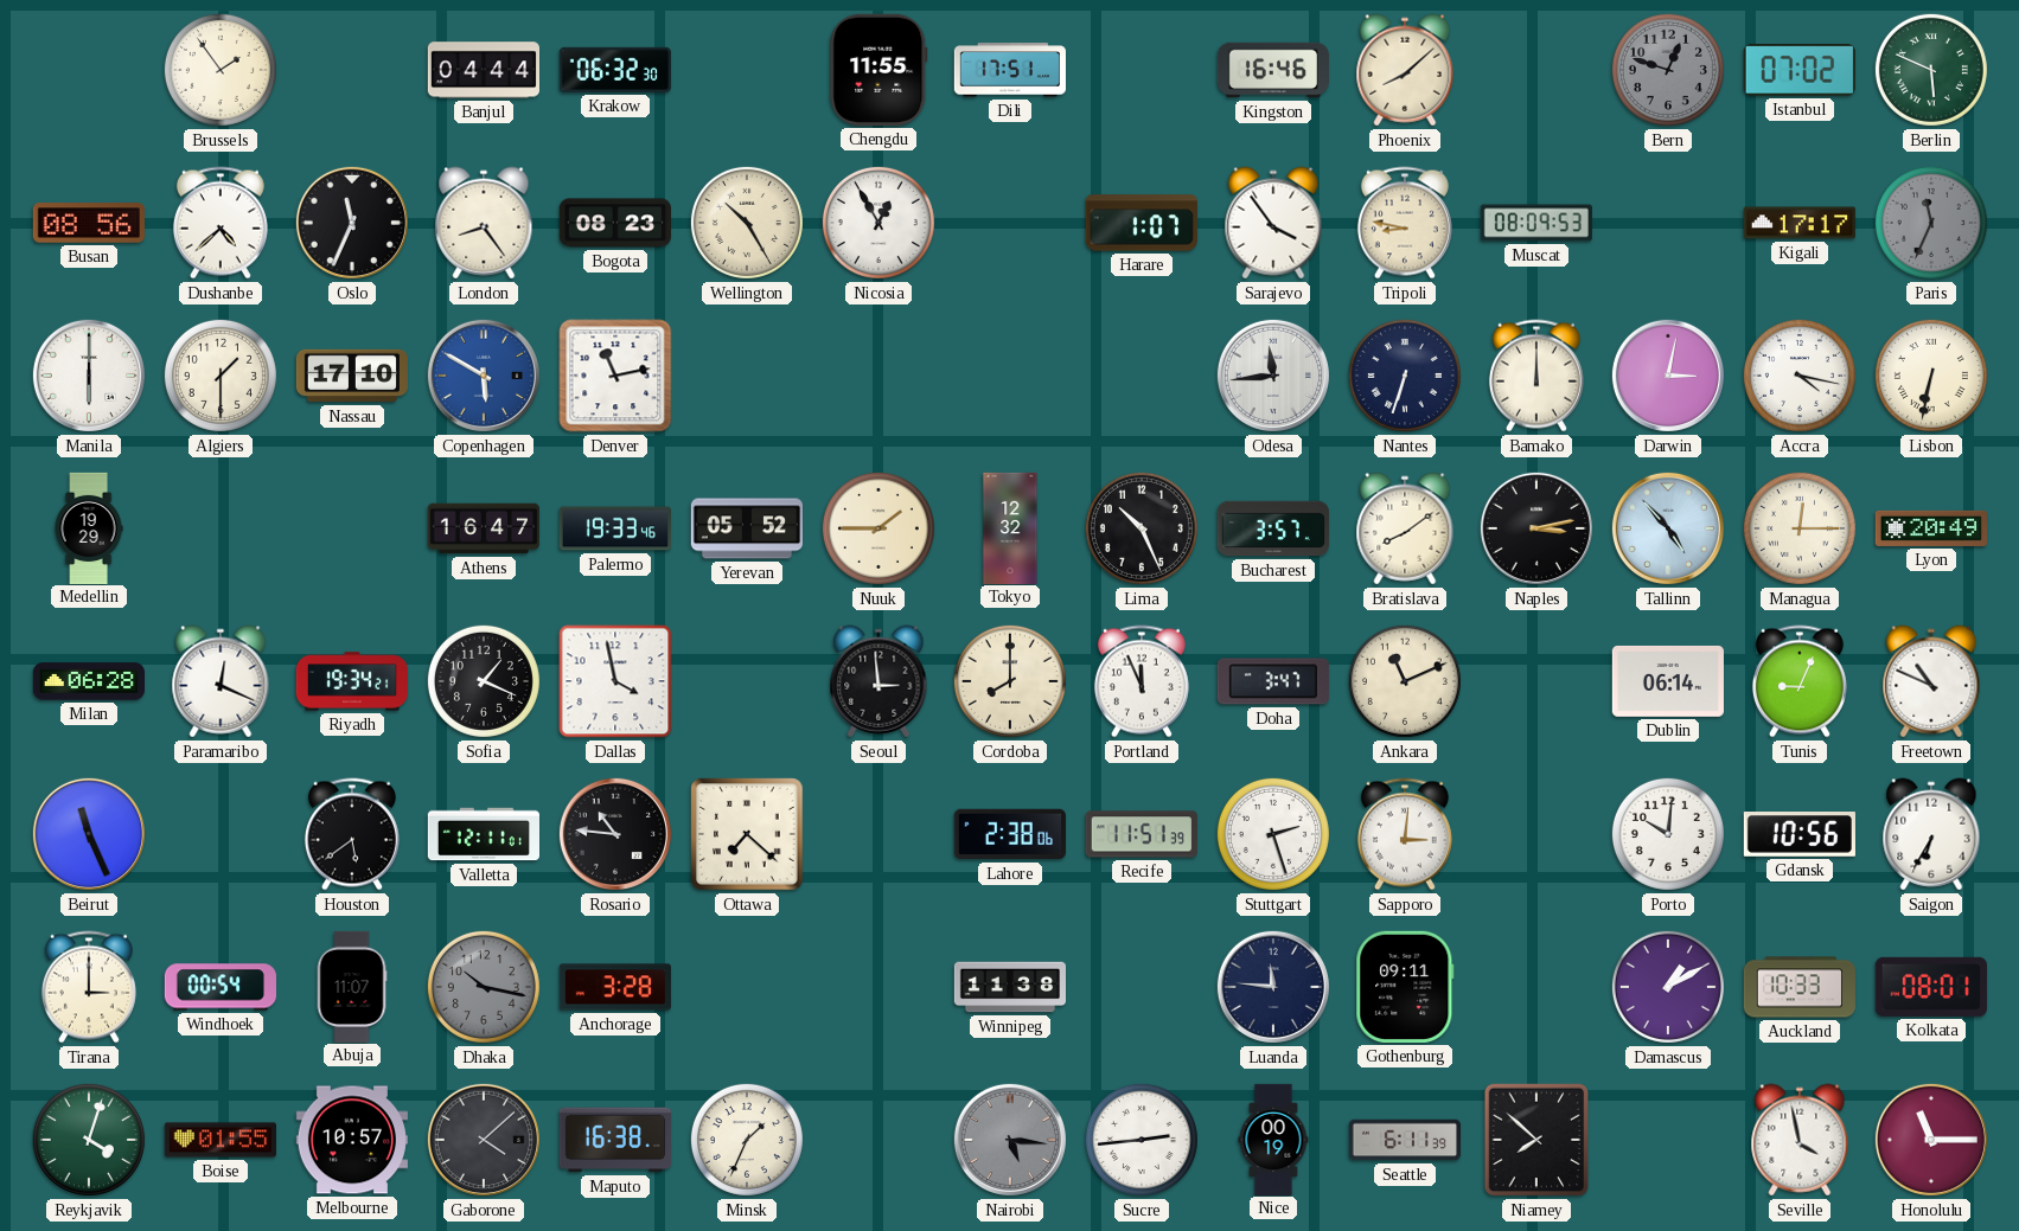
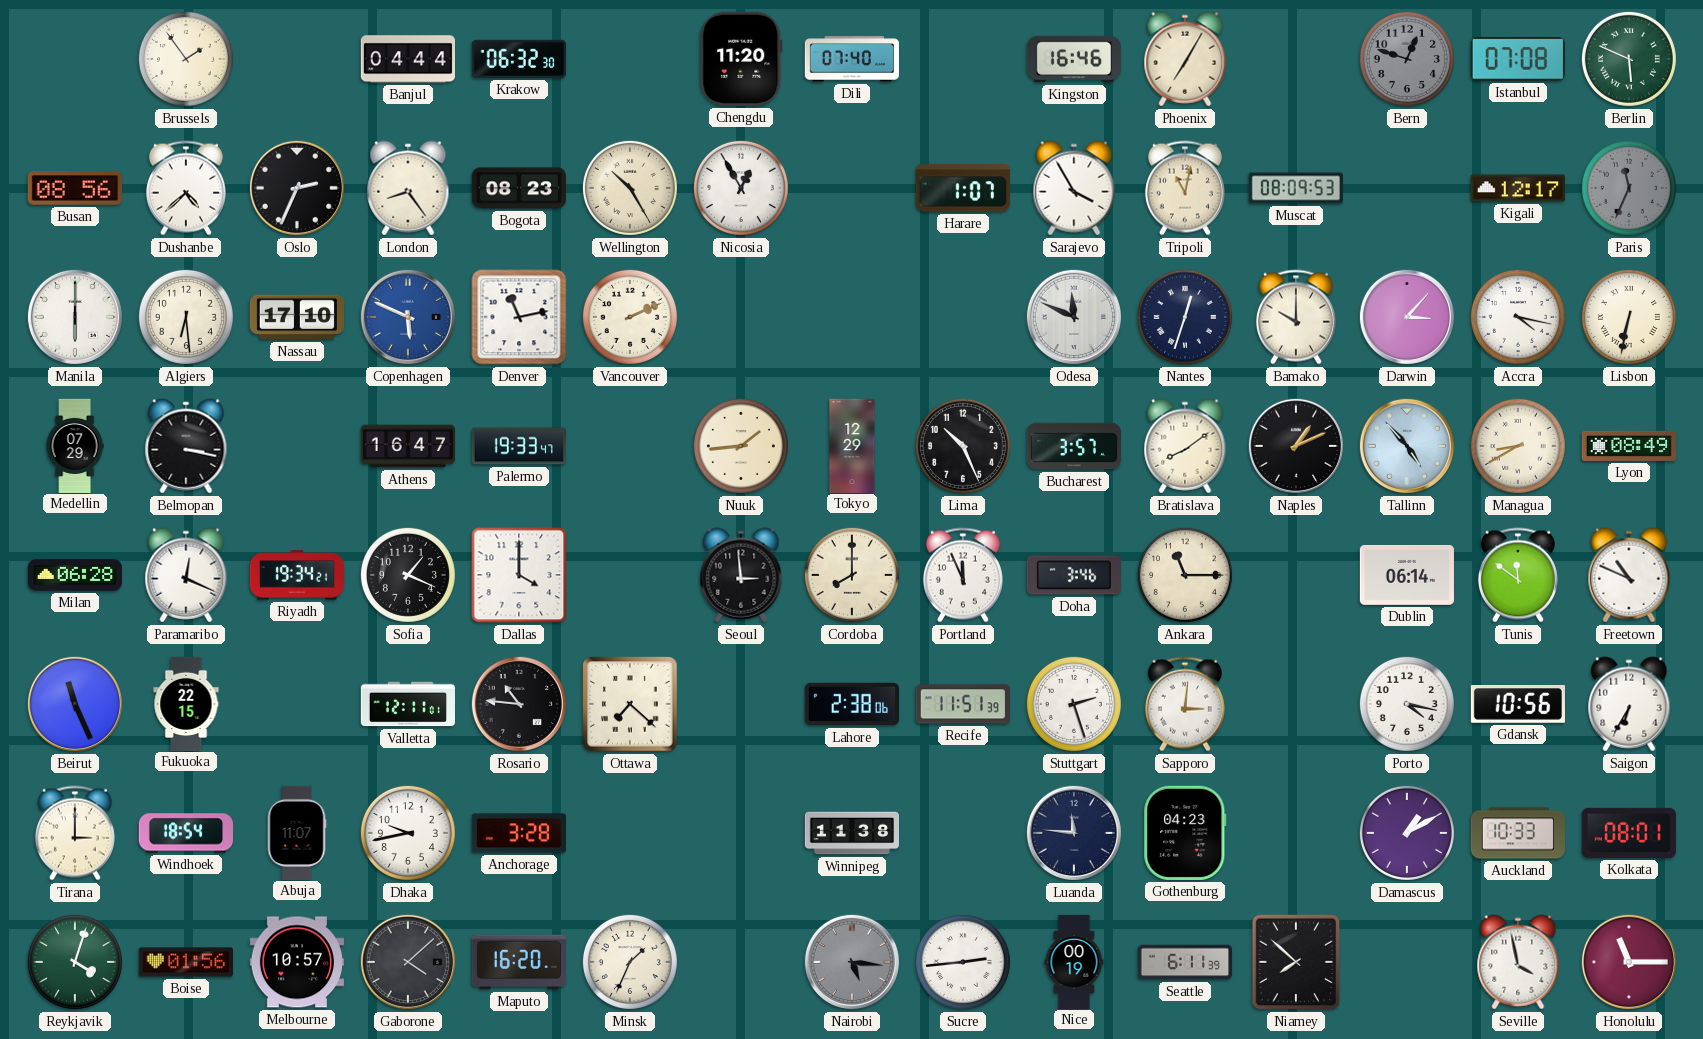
Chengdu: 11:55 -> 11:20
Dili: 17:51 -> 07:40
Phoenix: 8:08 -> 7:05
Istanbul: 07:02 -> 07:08
Oslo: 11:34 -> 2:34
Sarajevo: 3:54 -> 3:55
Tripoli: 8:47 -> 11:02
Kigali: 17:17 -> 12:17
Algiers: 1:30 -> 6:29
Copenhagen: 5:50 -> 5:49
Vancouver: none -> 2:11
Odesa: 11:44 -> 11:49
Nantes: 6:33 -> 12:33
Bamako: 12:00 -> 10:00
Darwin: 3:02 -> 3:07
Medellin: 19:29 -> 07:29
Belmopan: none -> 3:17
Palermo: 19:33:46 -> 19:33:47
Yerevan: 05:52 -> none
Nuuk: 1:45 -> 1:44
Tokyo: 12:32 -> 12:29
Naples: 3:13 -> 1:11
Managua: 12:15 -> 8:40
Lyon: 20:49 -> 08:49
Dallas: 3:58 -> 4:00
Doha: 3:47 -> 3:46
Ankara: 11:11 -> 11:15
Tunis: 9:04 -> 11:51
Fukuoka: none -> 22:15
Houston: 5:39 -> none
Porto: 10:01 -> 4:17
Windhoek: 00:54 -> 18:54
Dhaka: 10:17 -> 9:43
Dhaka dial: grey -> white
Gothenburg: 09:11 -> 04:23
Boise: 01:55 -> 01:56
Maputo: 16:38 -> 16:20
